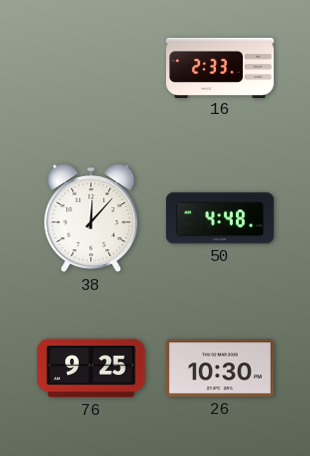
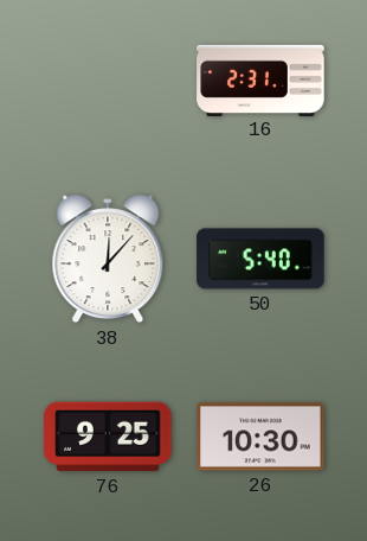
16: 2:33 -> 2:31
50: 4:48 -> 5:40
